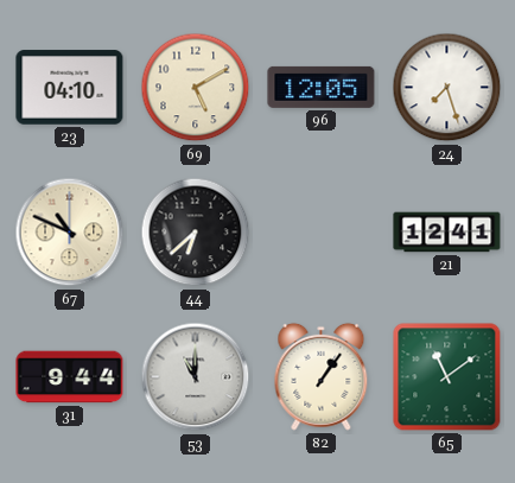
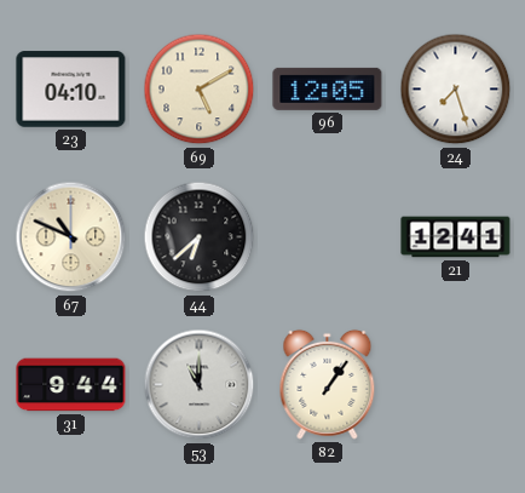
65: 11:09 -> none
